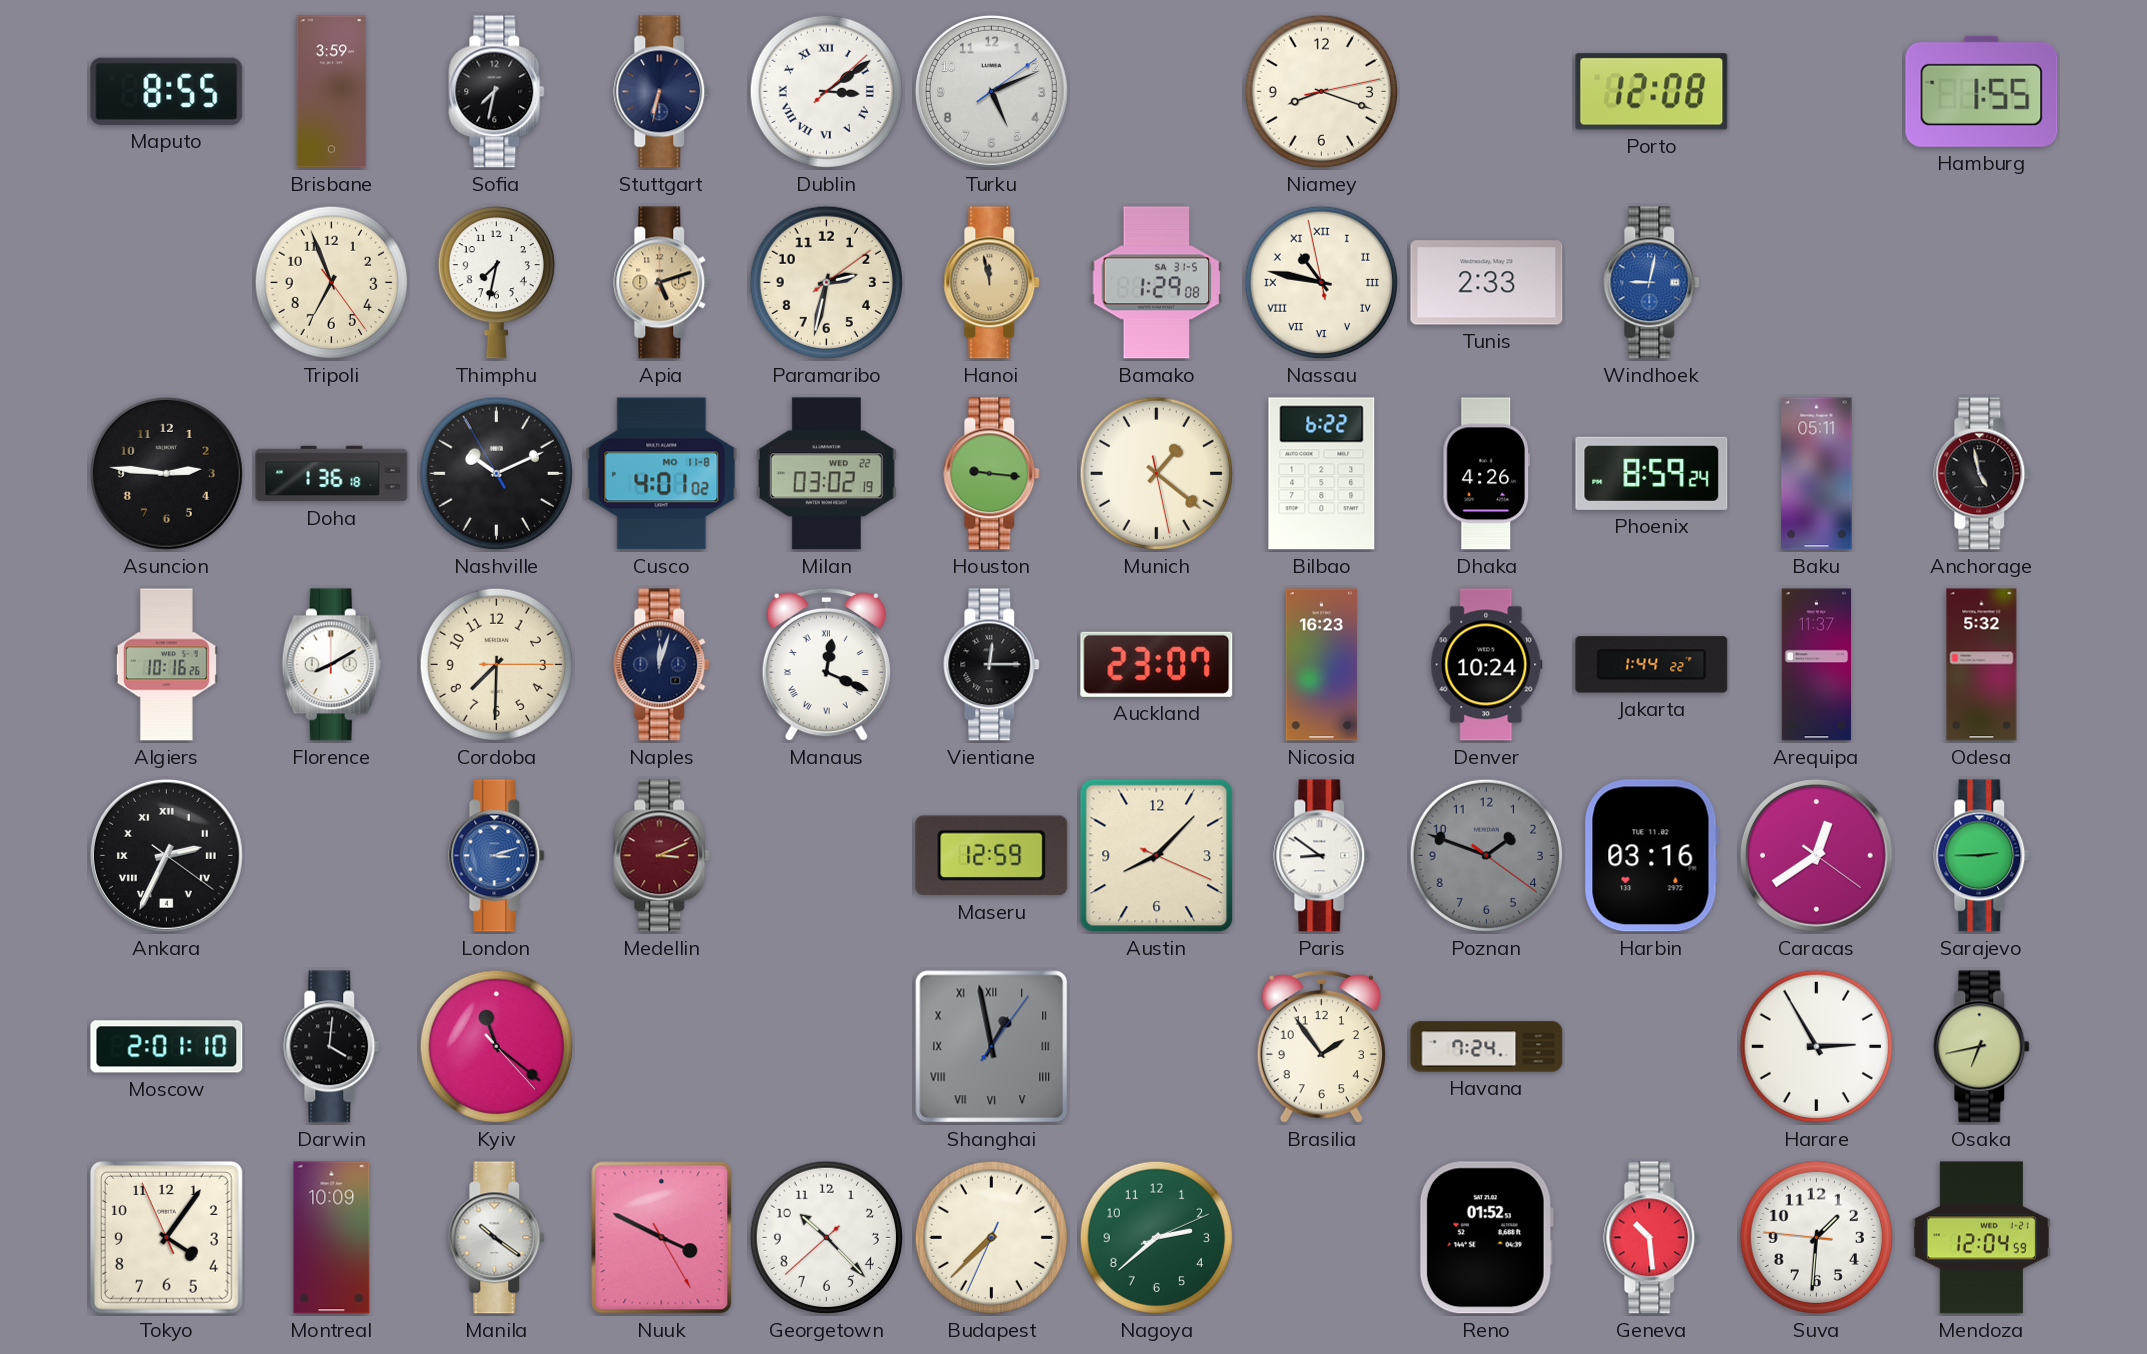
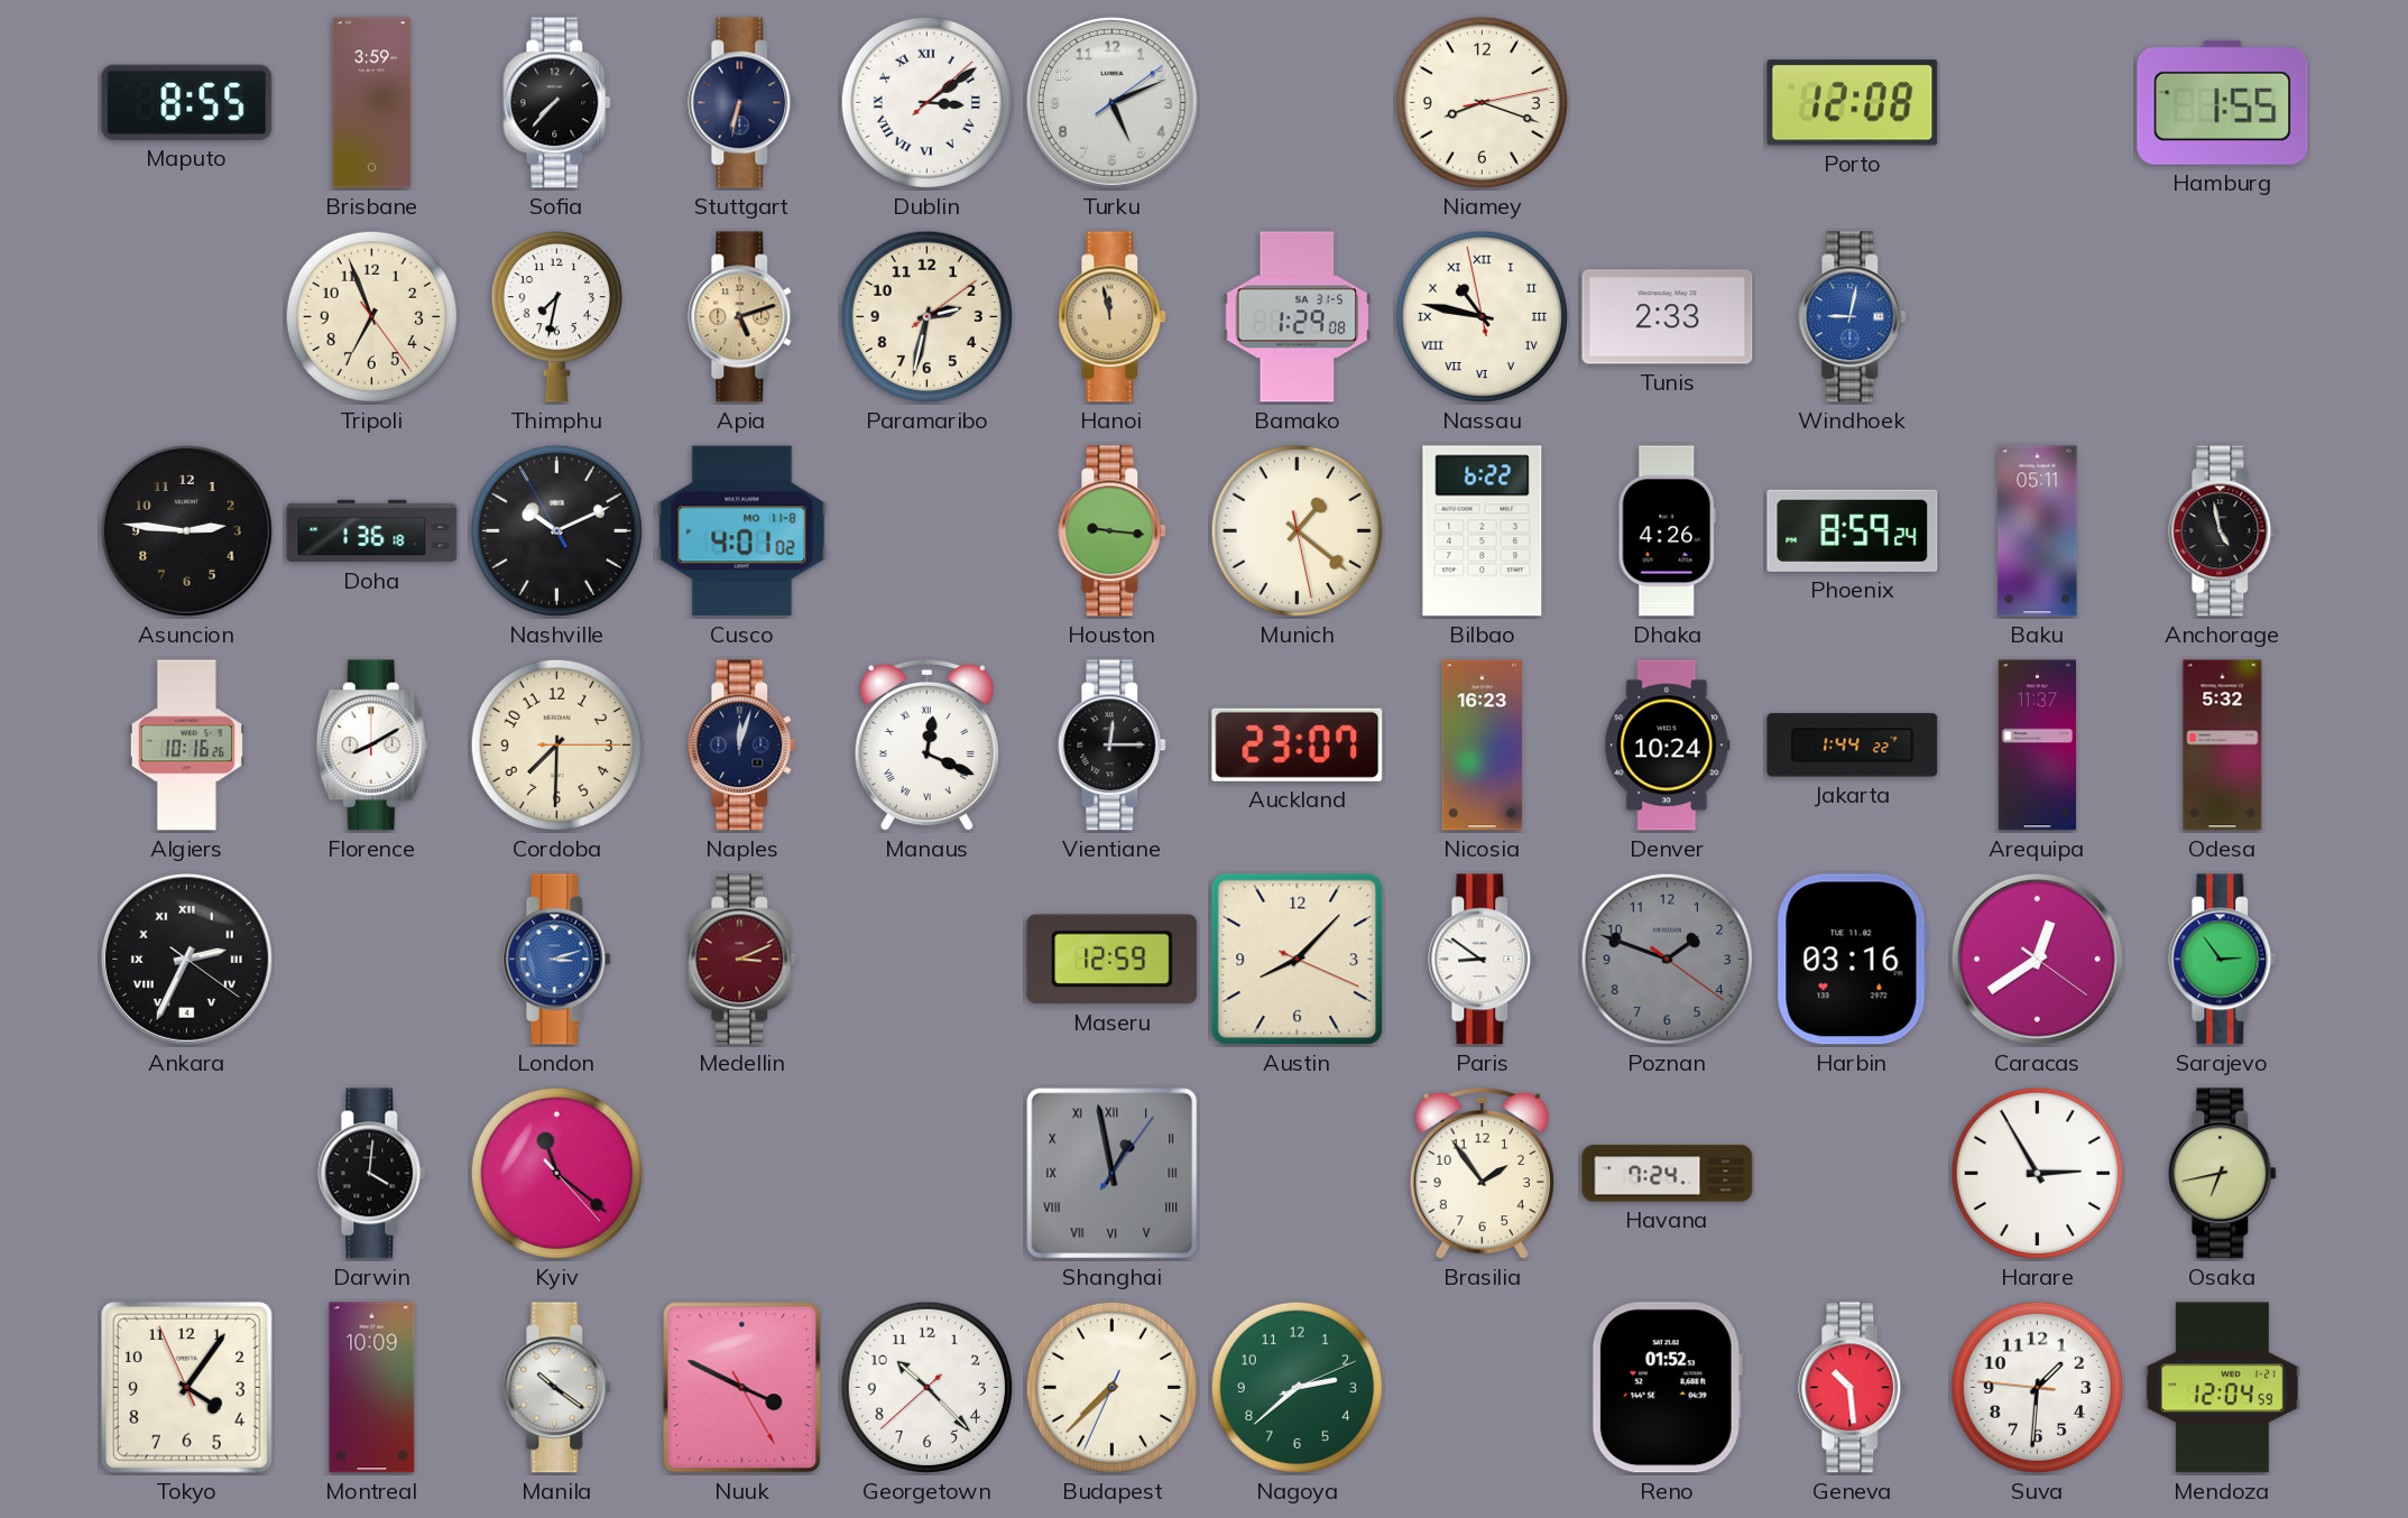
Sofia: 7:32 -> 7:37
Milan: 03:02 -> none
Sarajevo: 2:45 -> 2:54
Moscow: 2:01 -> none
